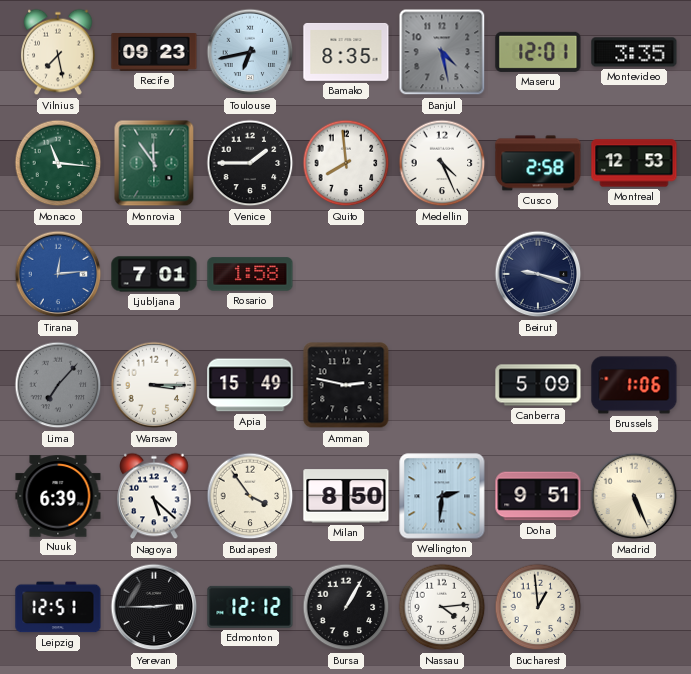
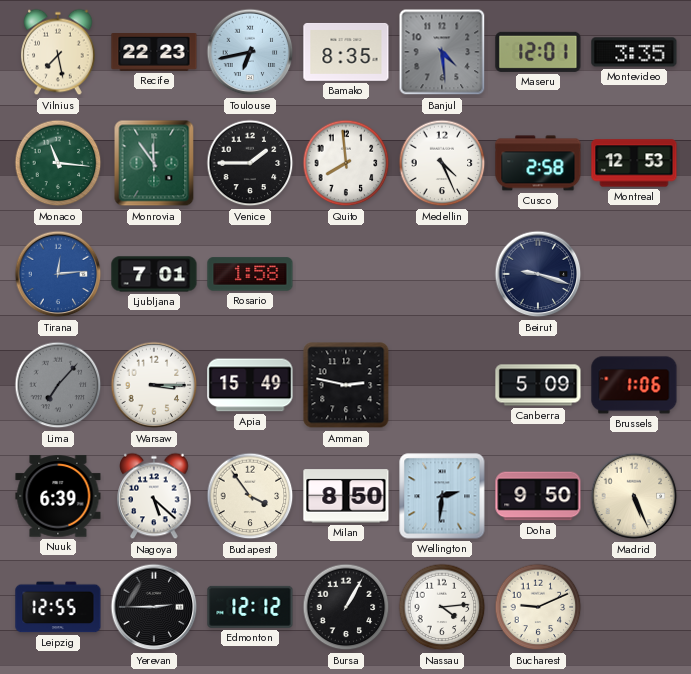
Recife: 09:23 -> 22:23
Banjul: 4:28 -> 4:29
Doha: 9:51 -> 9:50
Leipzig: 12:51 -> 12:55
Bucharest: 12:59 -> 9:11
